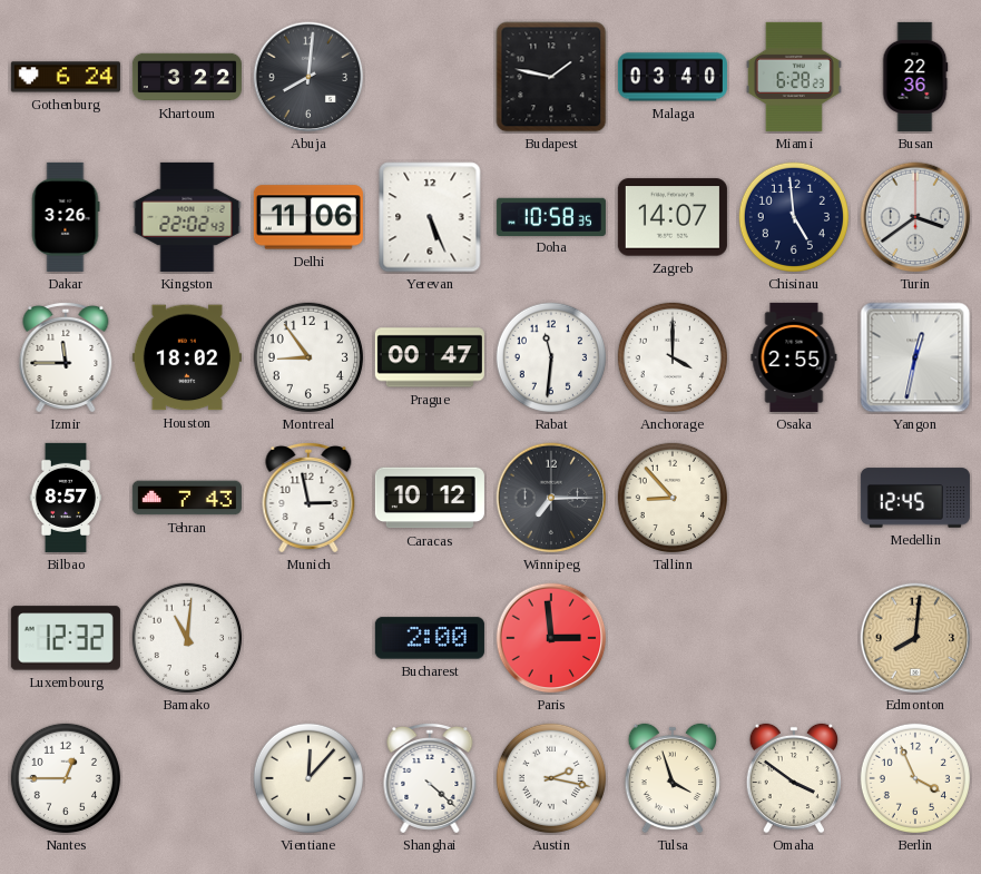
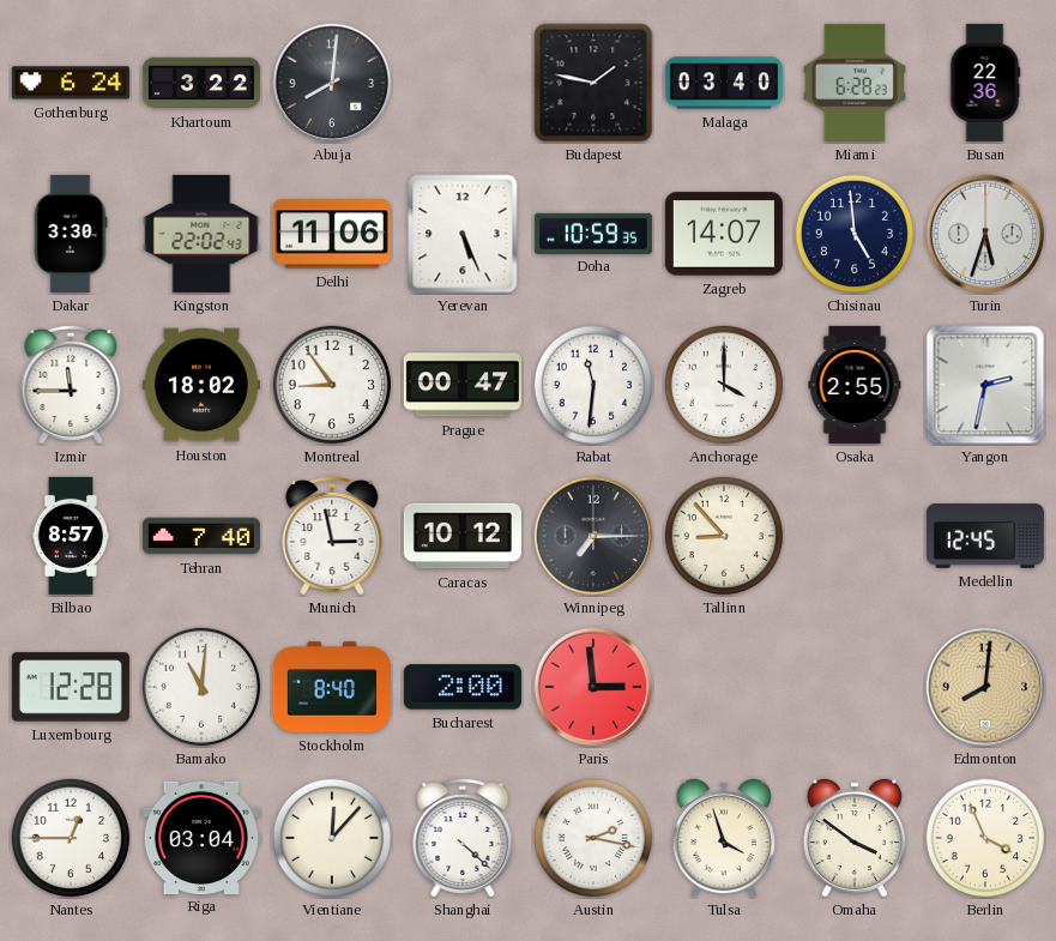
Dakar: 3:26 -> 3:30
Doha: 10:58 -> 10:59
Turin: 3:39 -> 5:33
Yangon: 12:32 -> 2:32
Tehran: 7:43 -> 7:40
Luxembourg: 12:32 -> 12:28
Stockholm: none -> 8:40
Riga: none -> 03:04
